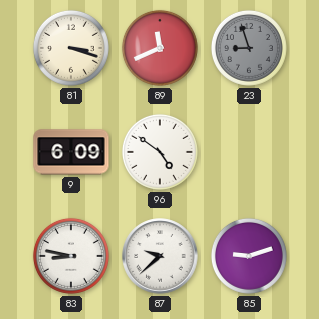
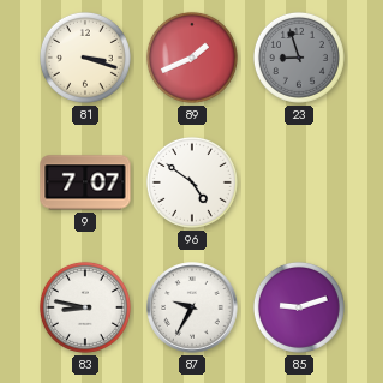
89: 11:41 -> 1:41
9: 6:09 -> 7:07
87: 9:38 -> 9:35
